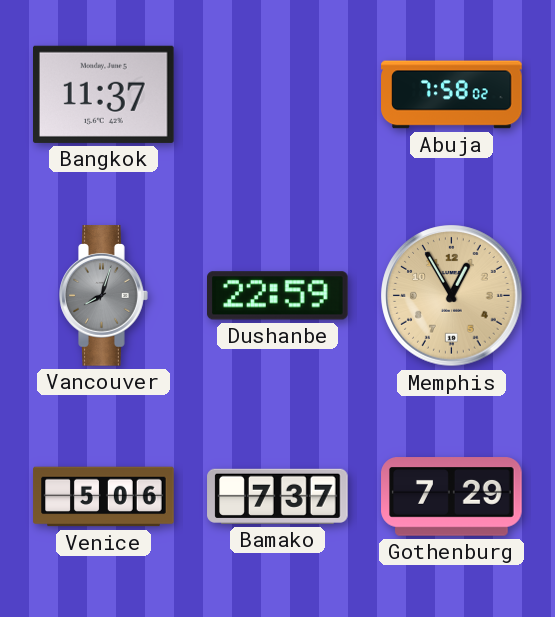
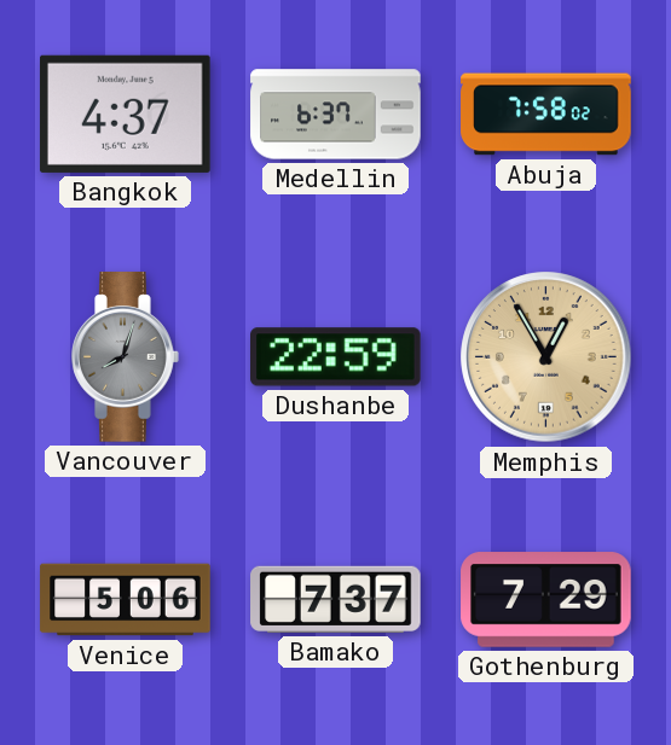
Bangkok: 11:37 -> 4:37
Medellin: none -> 6:37
